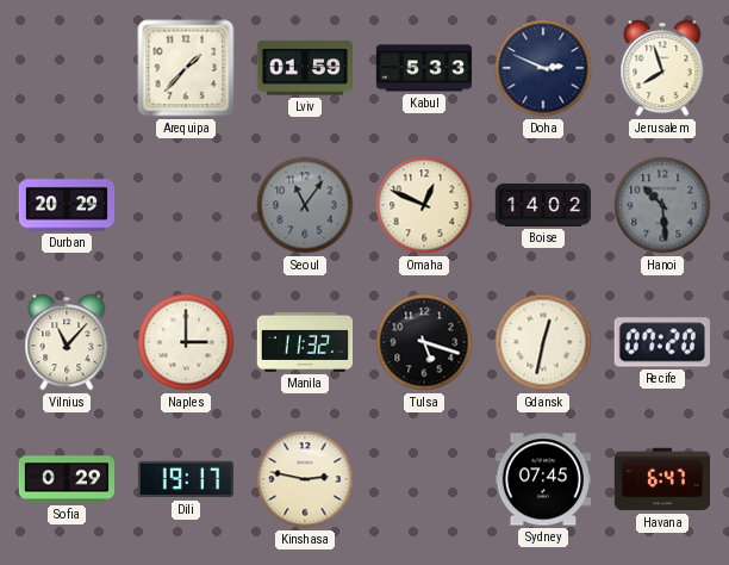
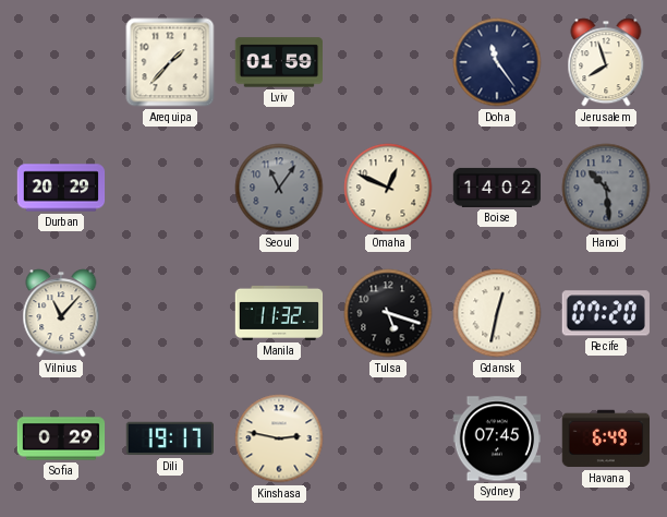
Kabul: 5:33 -> none
Doha: 2:49 -> 11:24
Naples: 3:00 -> none
Havana: 6:47 -> 6:49
